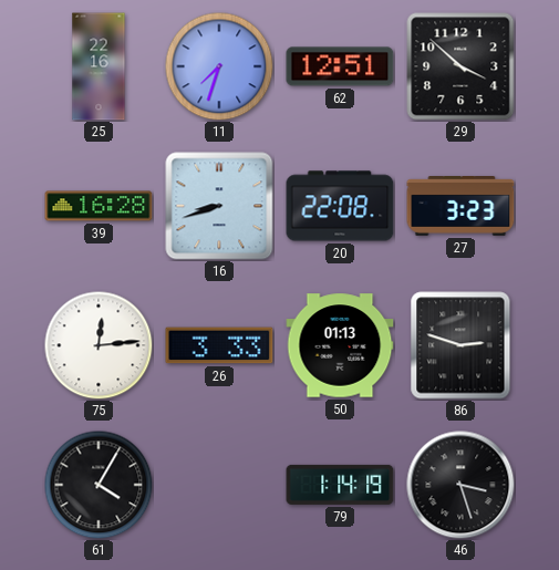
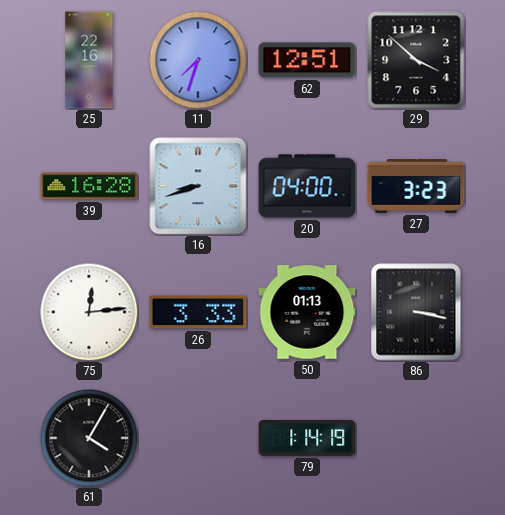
20: 22:08 -> 04:00
86: 2:48 -> 3:17
46: 3:27 -> none
